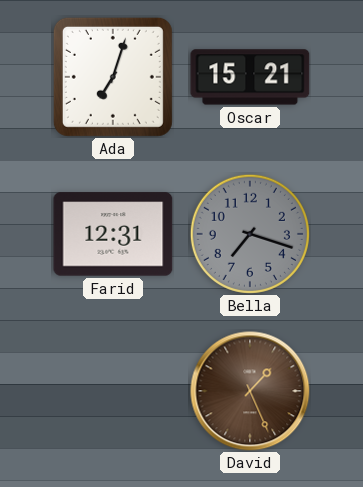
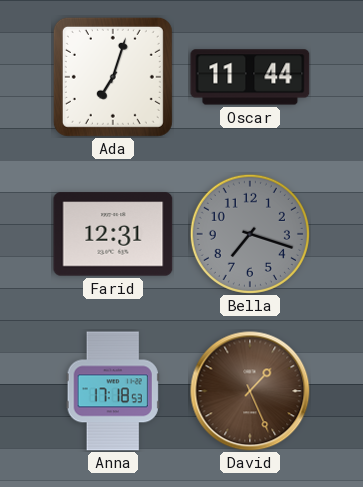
Oscar: 15:21 -> 11:44
Anna: none -> 17:18
